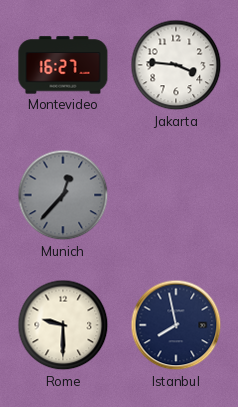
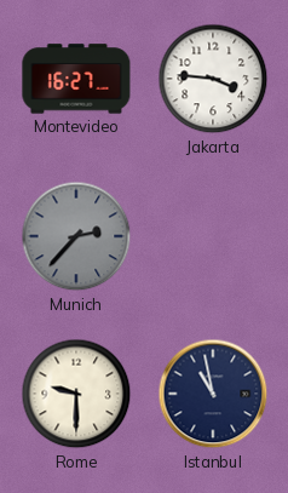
Munich: 12:37 -> 2:37
Istanbul: 7:58 -> 10:58
